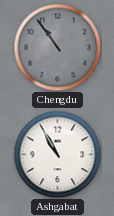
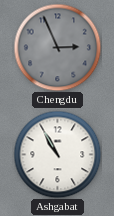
Chengdu: 10:54 -> 2:56
